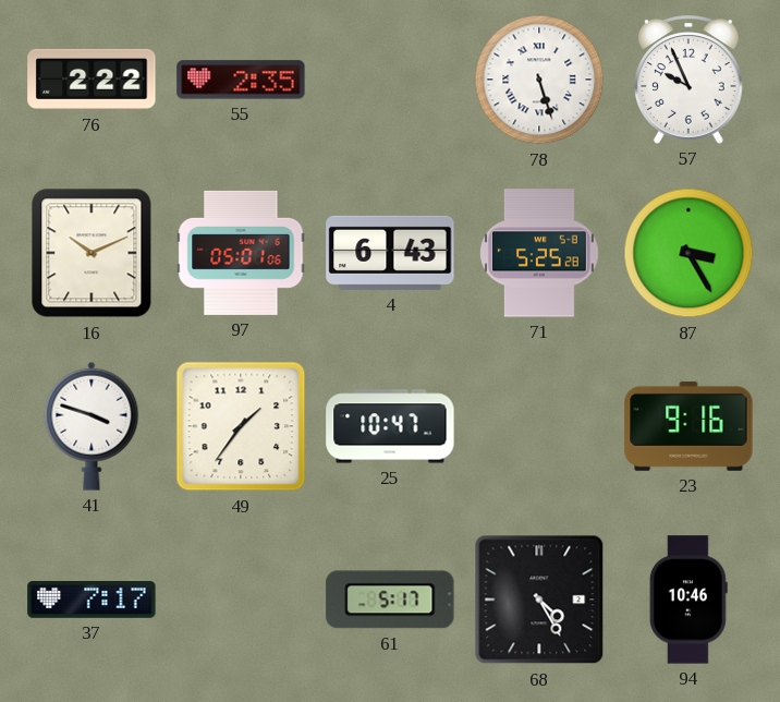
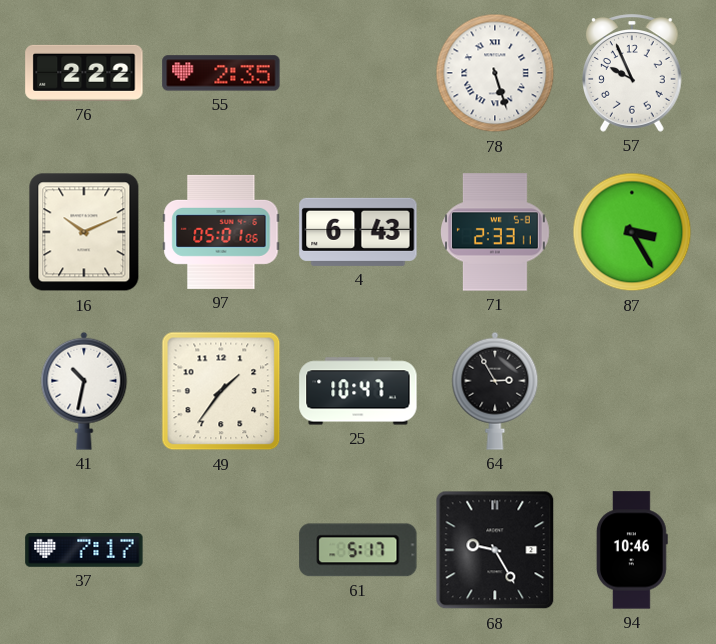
71: 5:25 -> 2:33
41: 3:48 -> 10:32
64: none -> 2:55
23: 9:16 -> none
68: 4:25 -> 9:25
